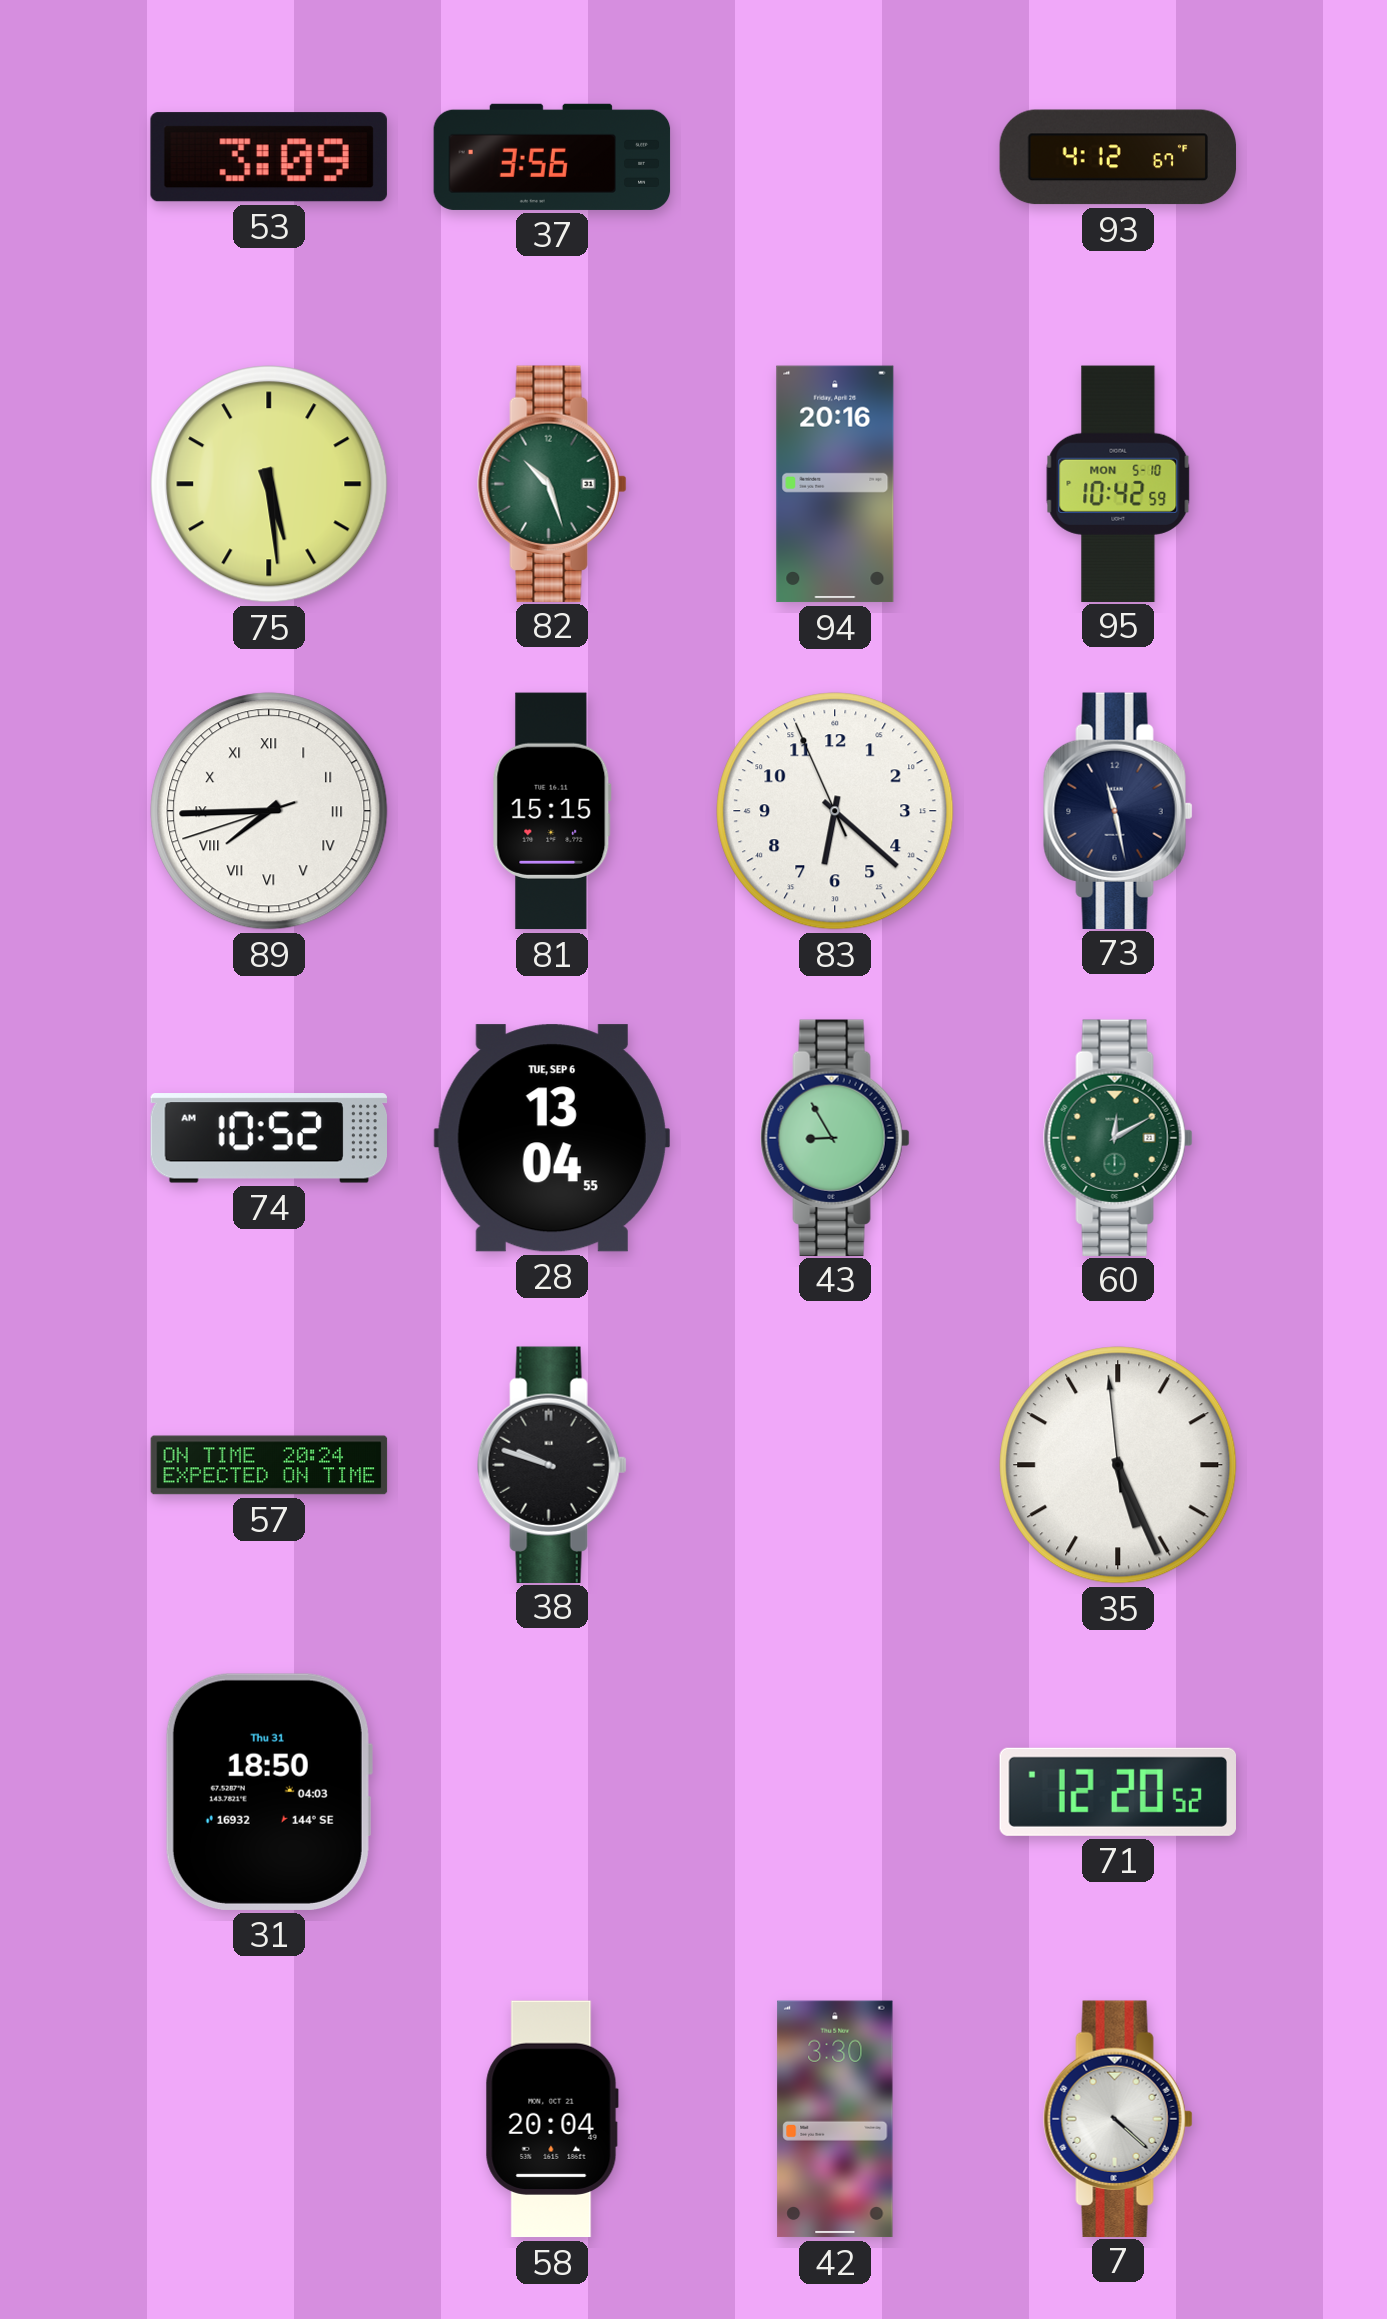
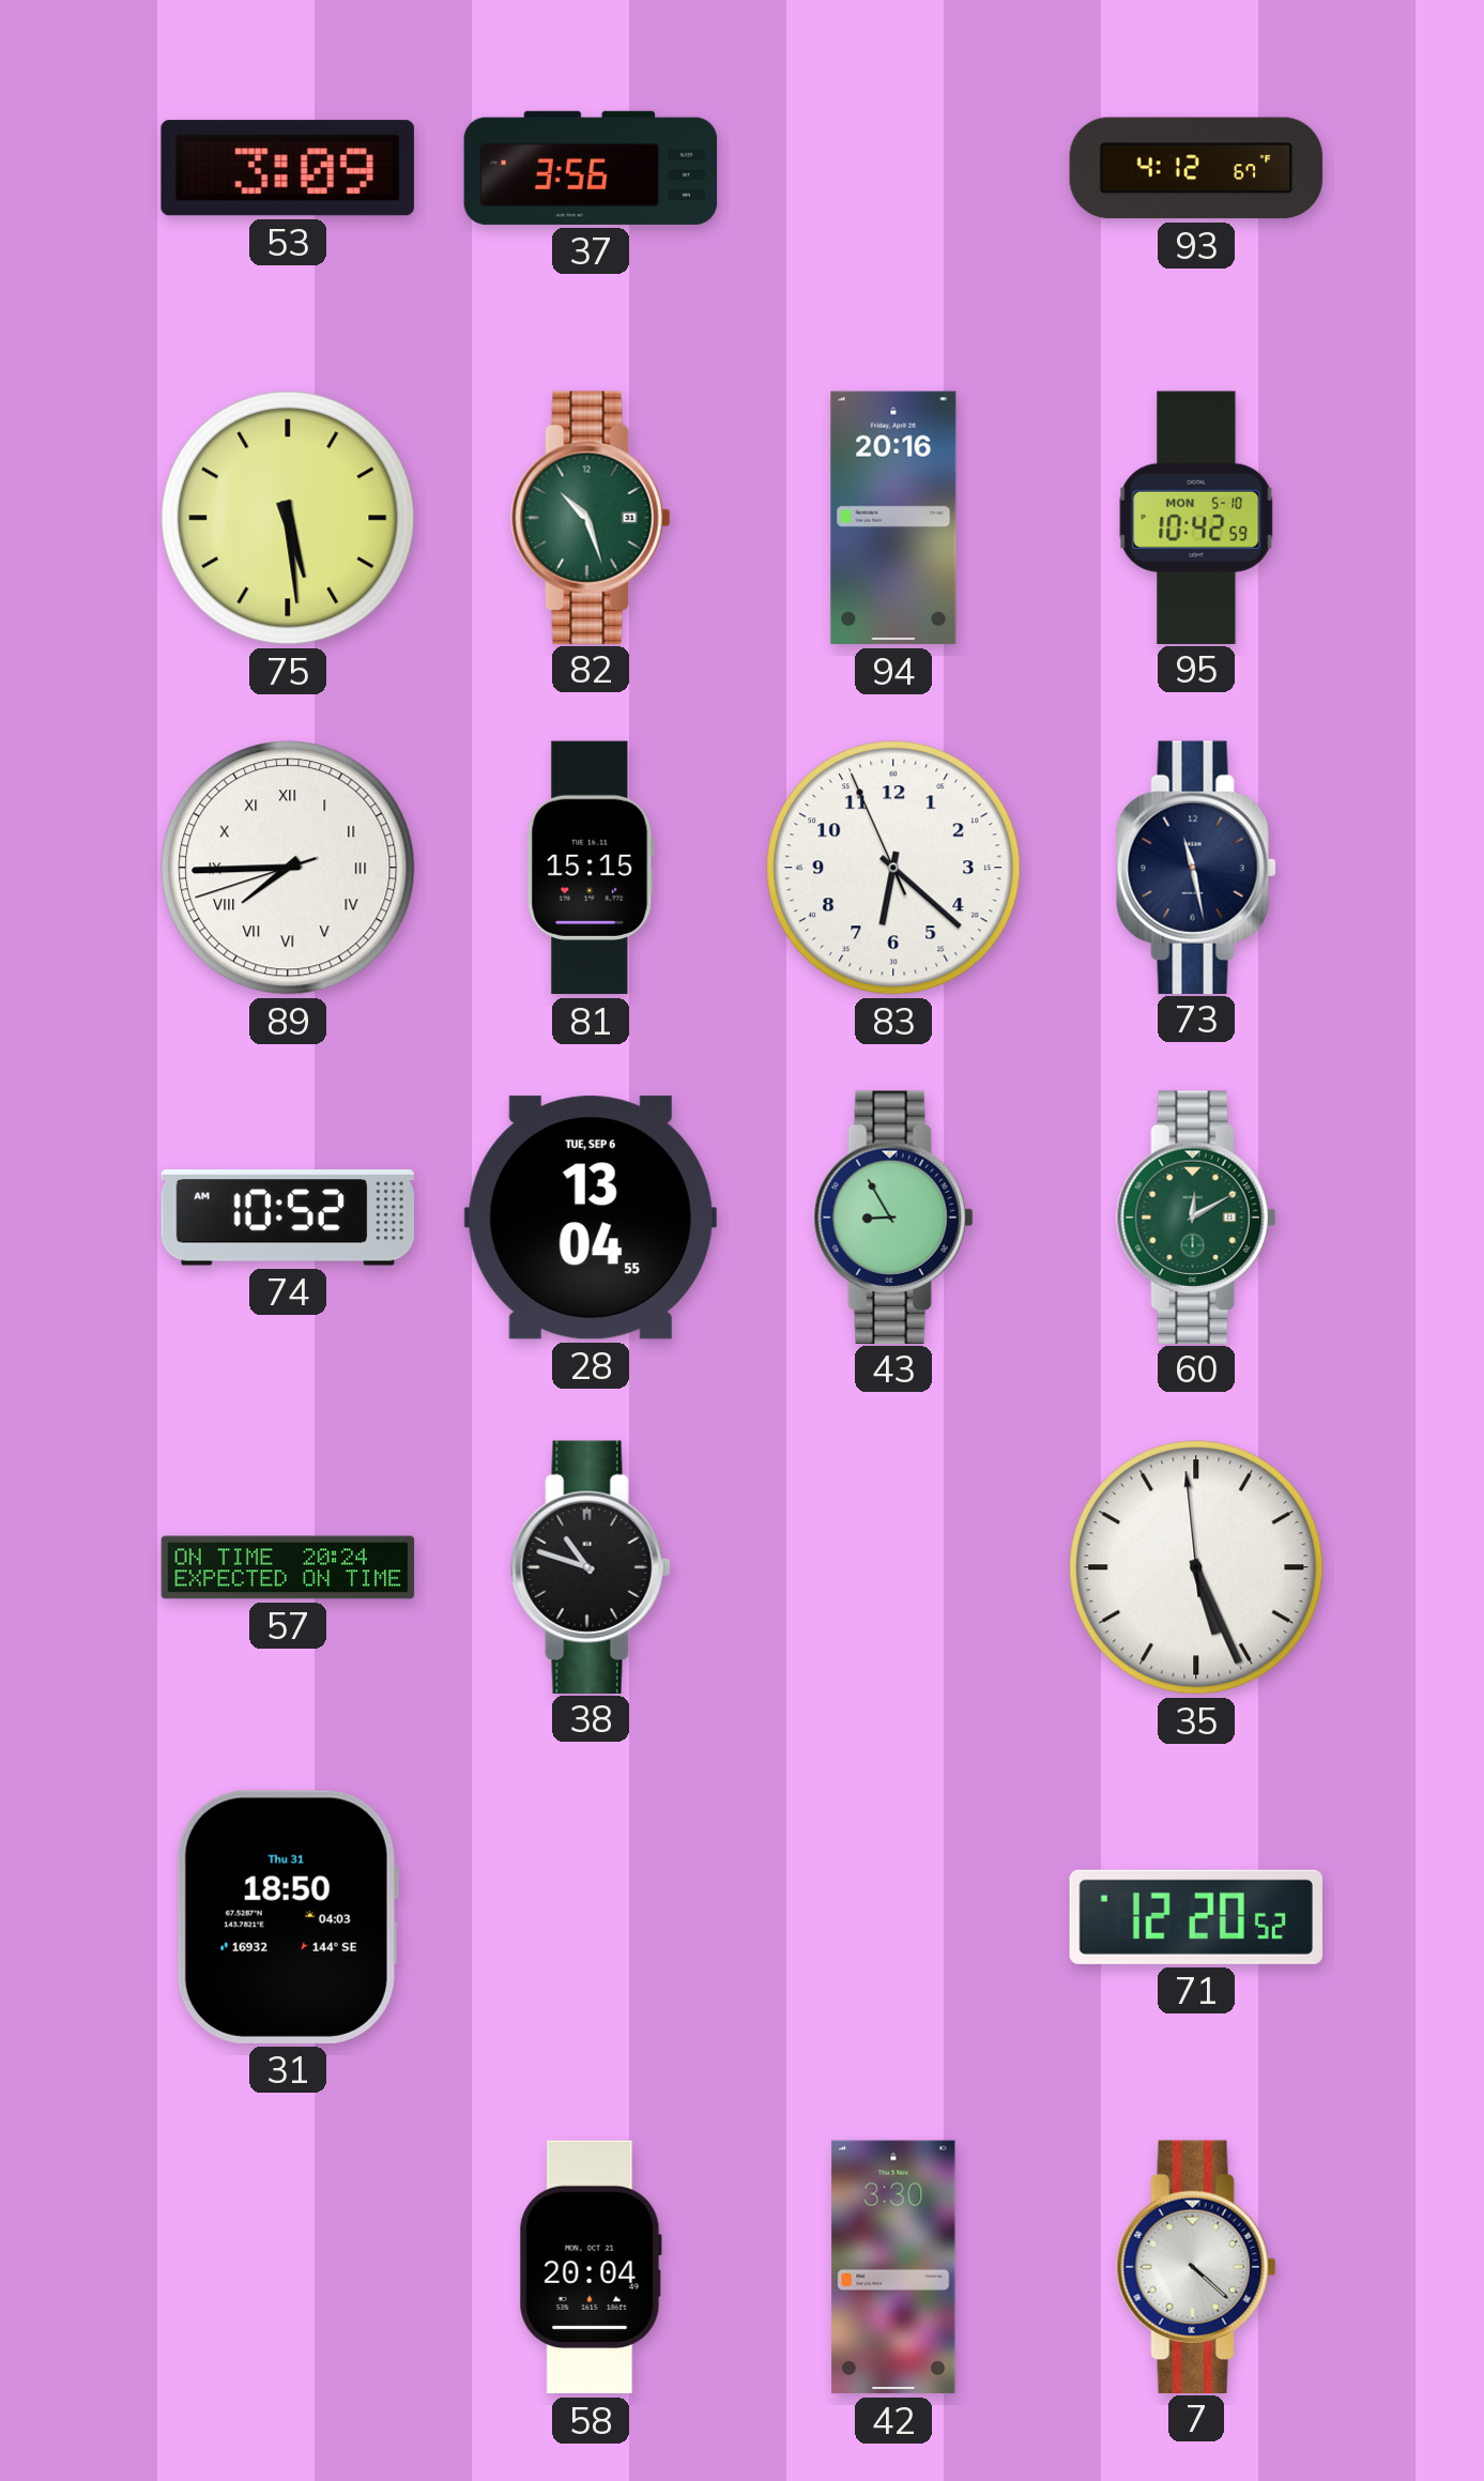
38: 9:48 -> 10:48
